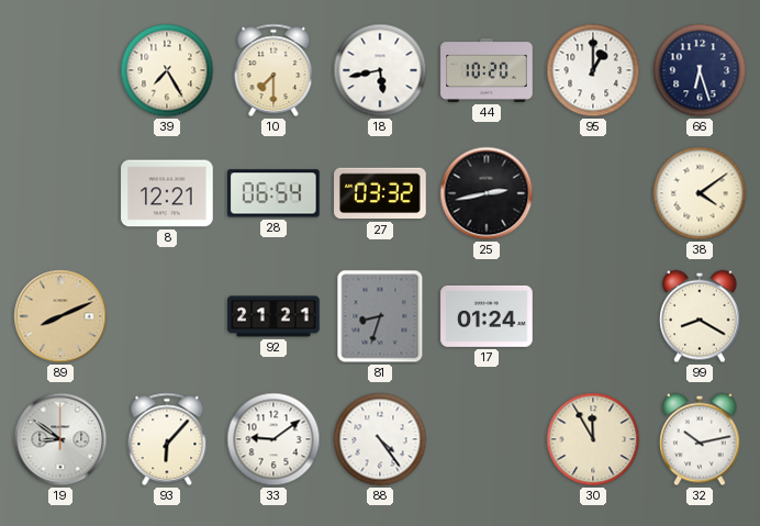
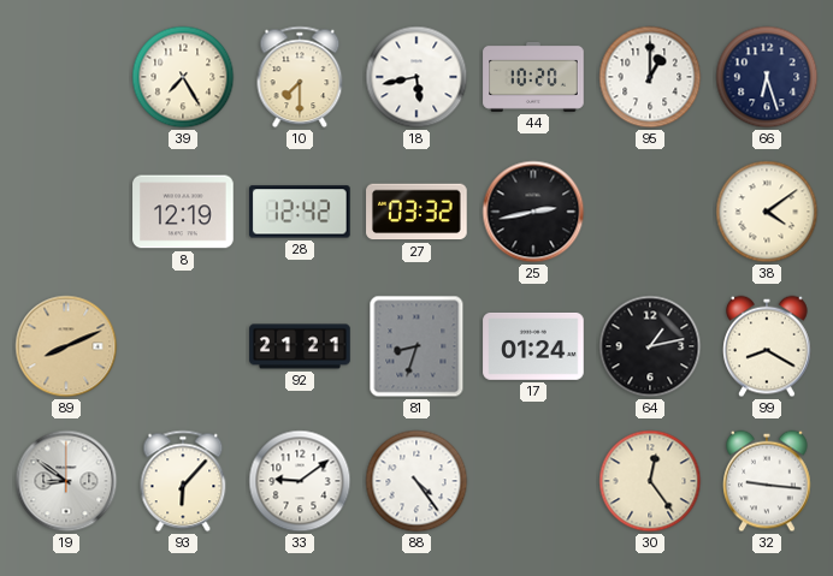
8: 12:21 -> 12:19
28: 06:54 -> 12:42
64: none -> 1:13
30: 11:55 -> 12:24
32: 10:13 -> 9:16
